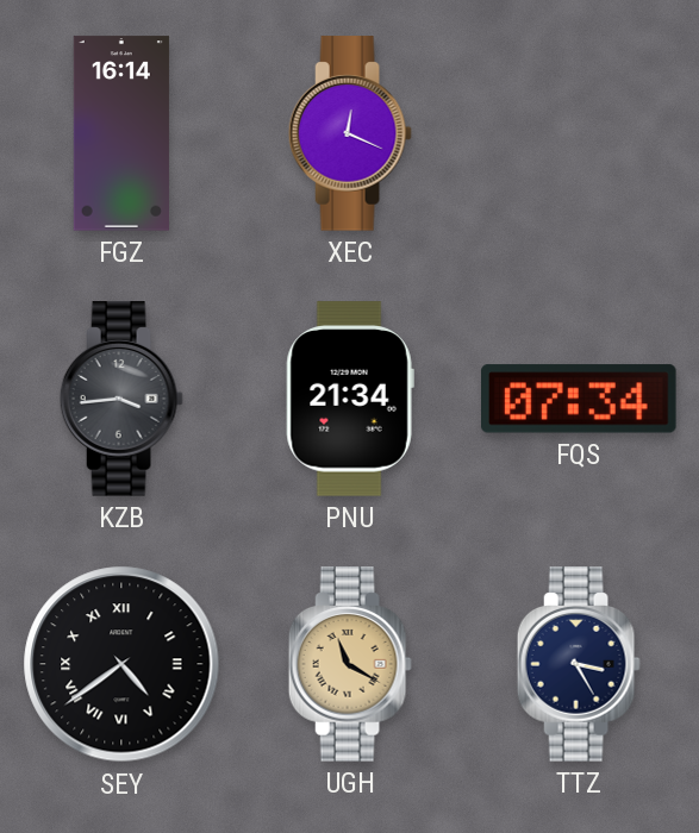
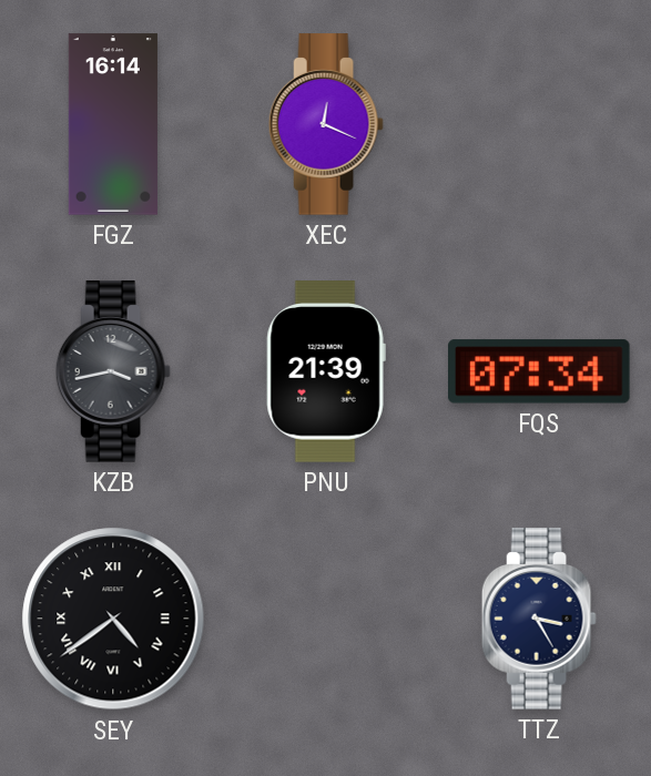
KZB: 3:44 -> 3:43
PNU: 21:34 -> 21:39
UGH: 11:20 -> none
